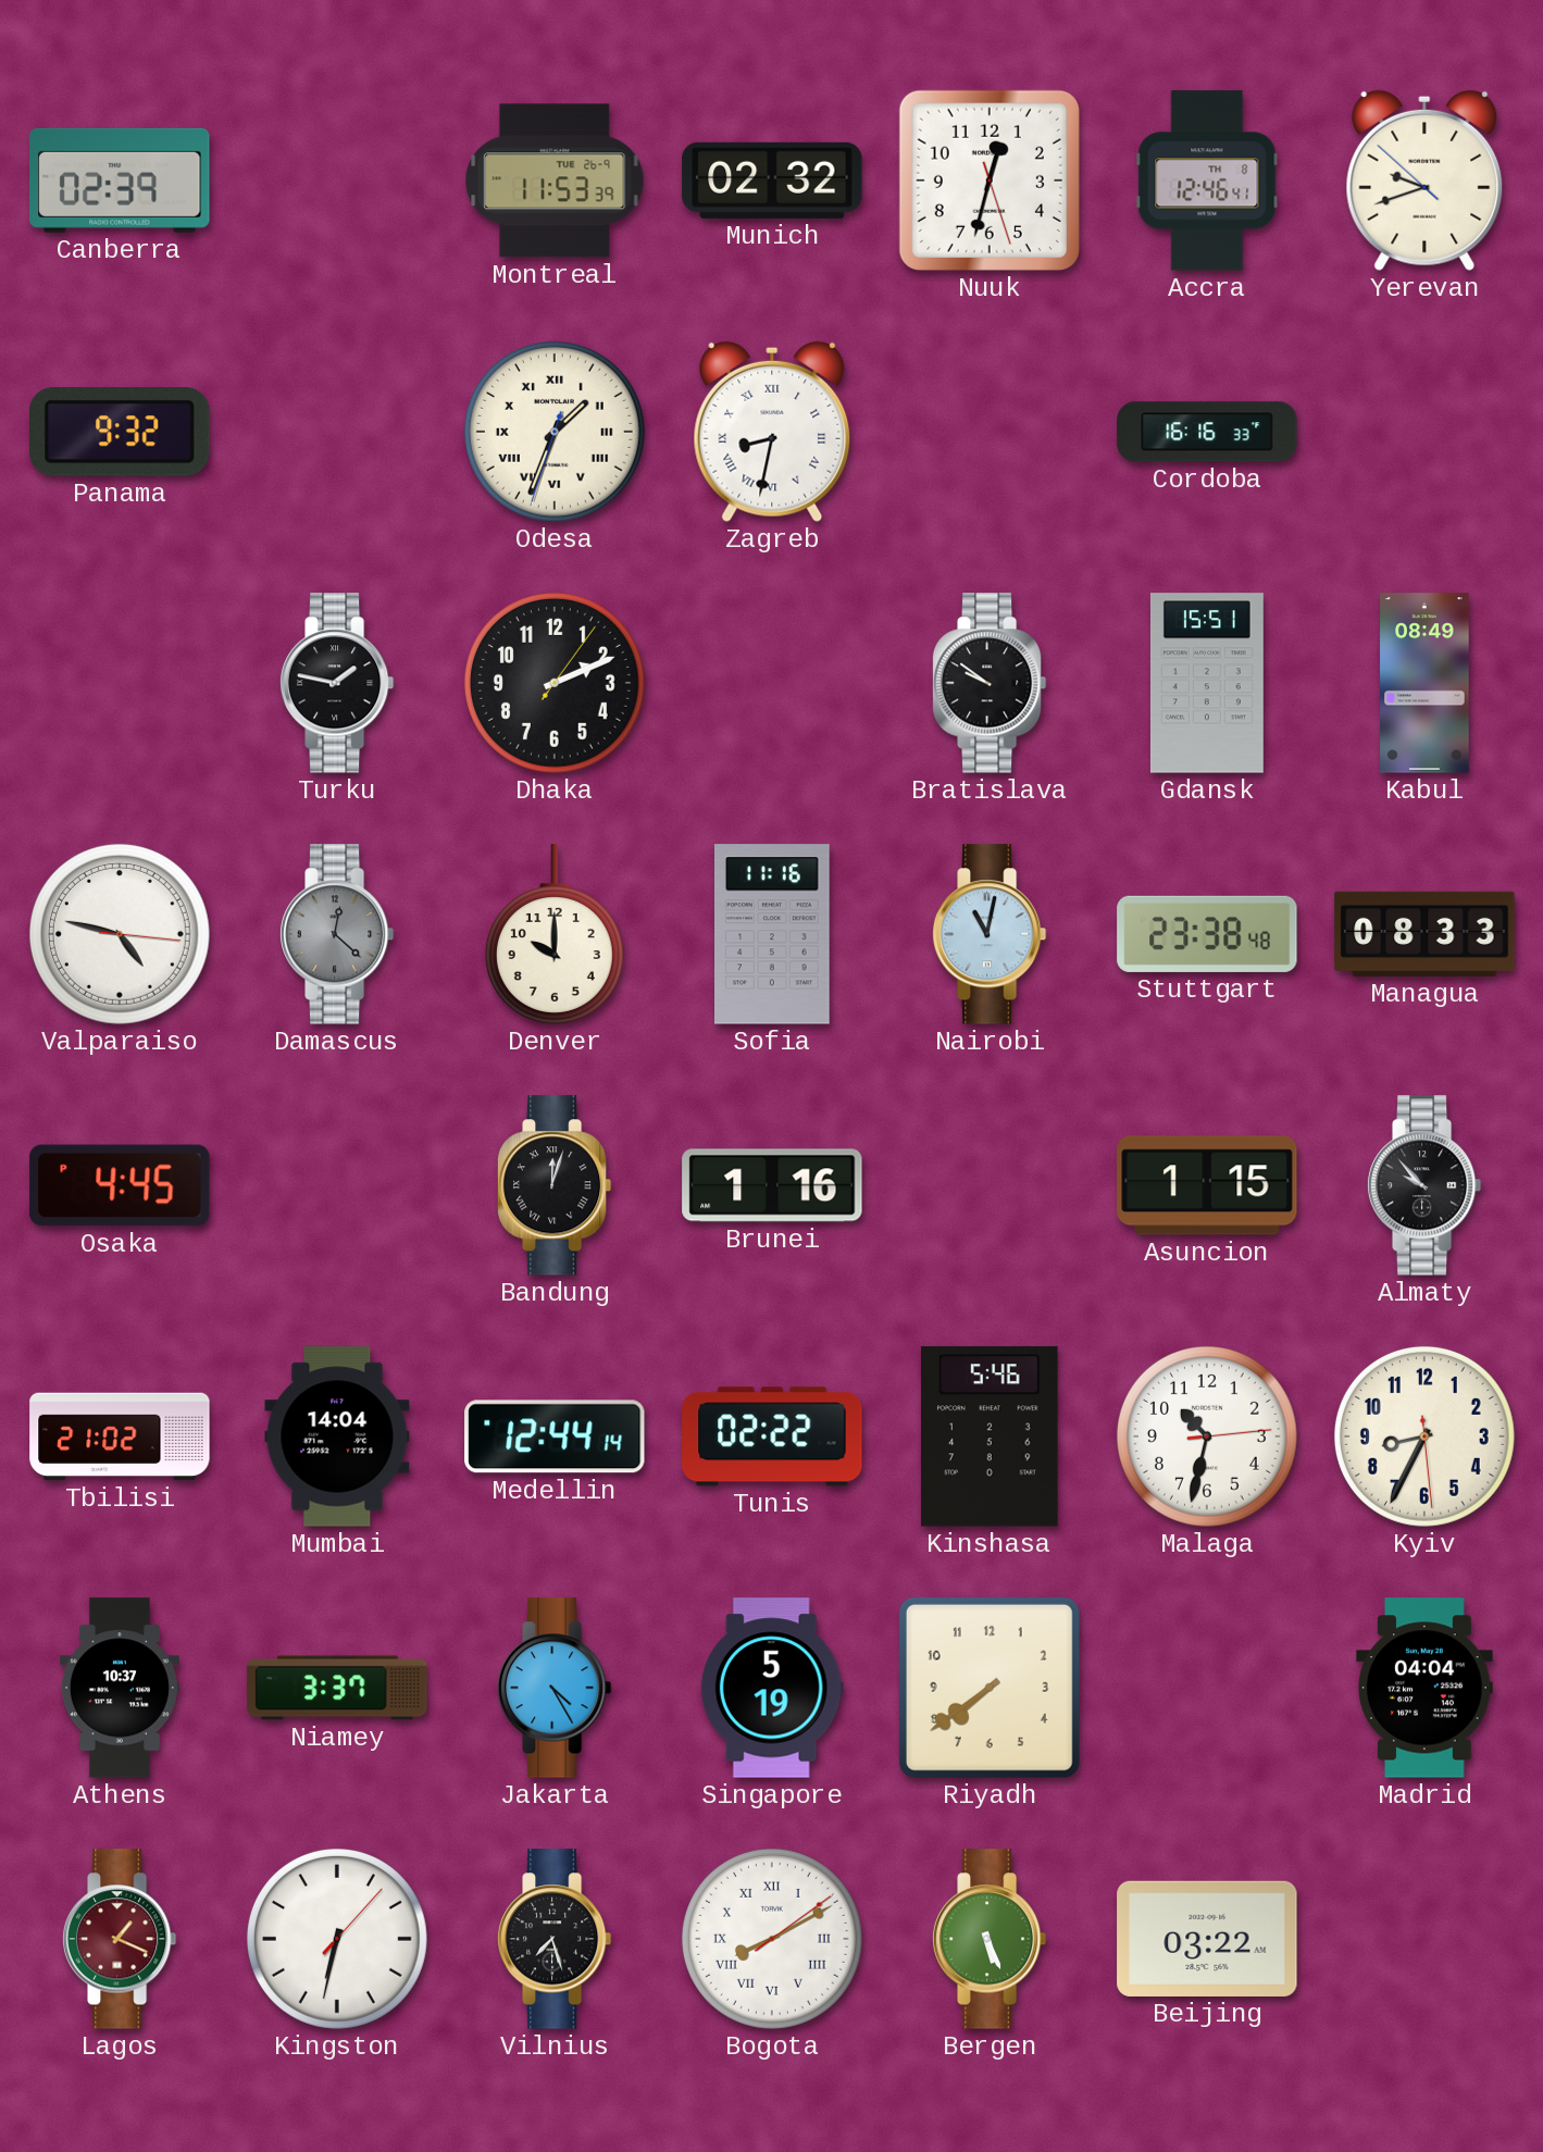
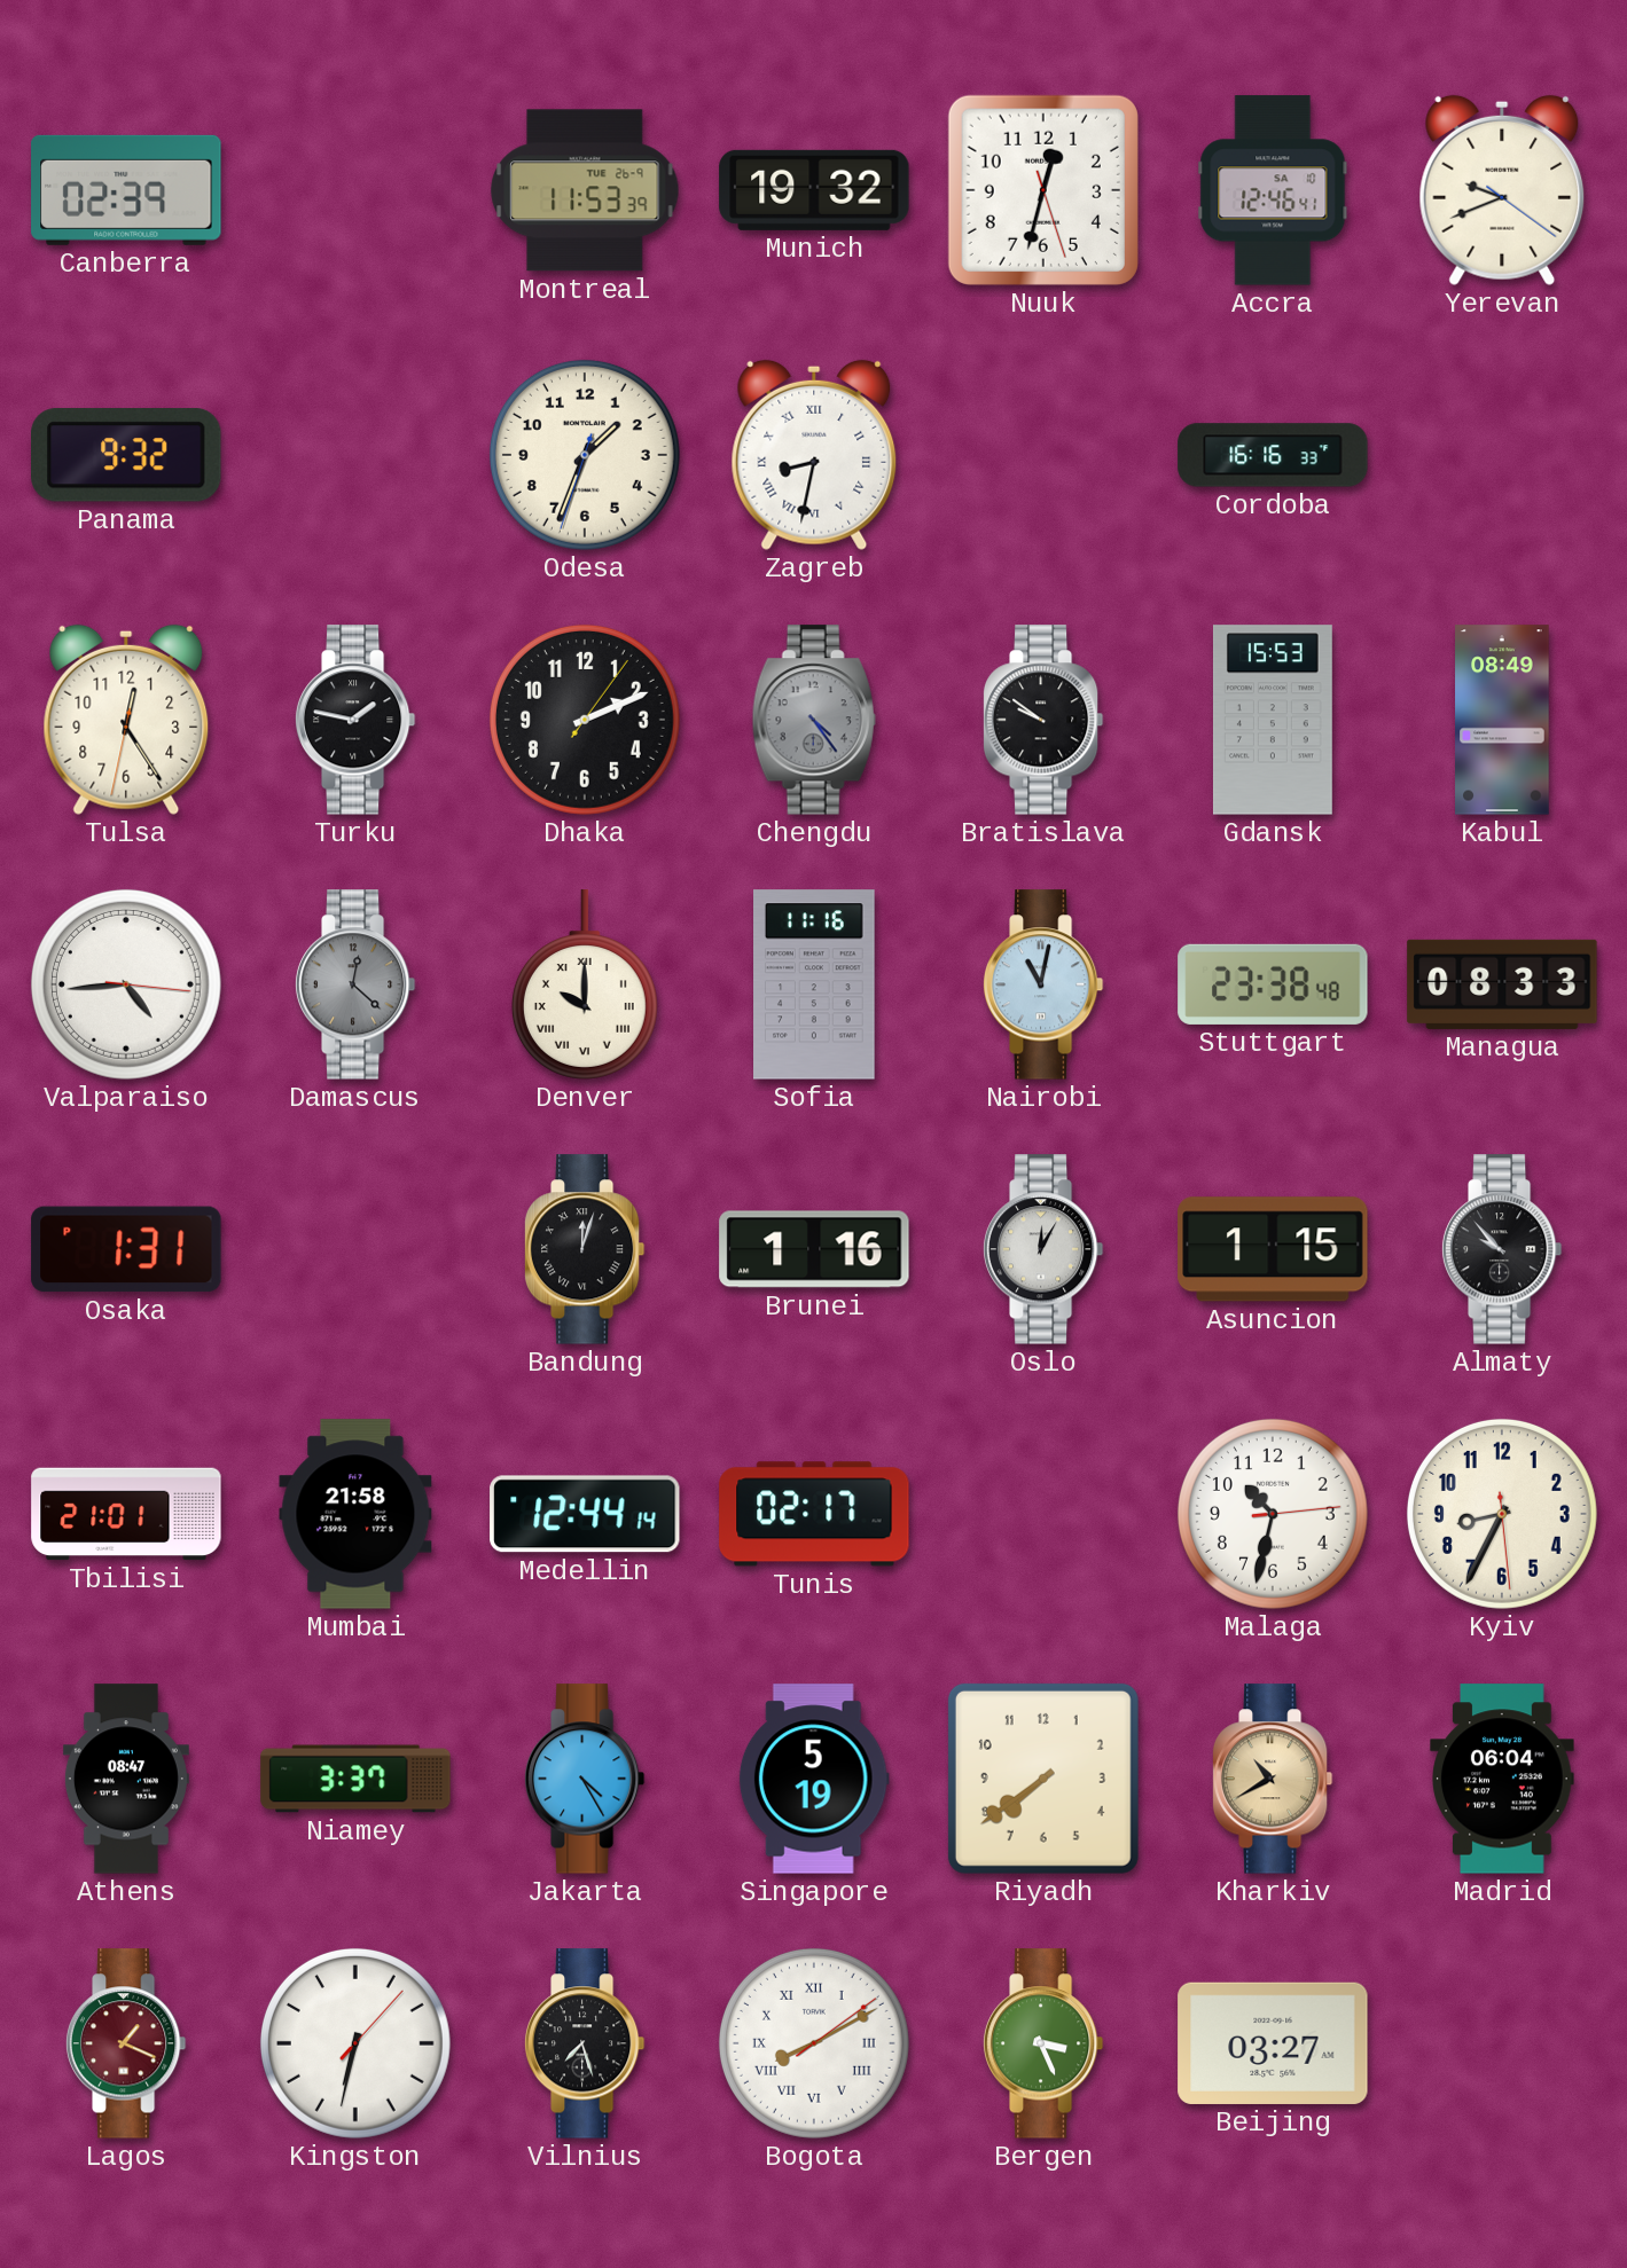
Munich: 02:32 -> 19:32
Accra date: TH 8 -> SA 10
Yerevan: 9:41:52 -> 9:41:21
Odesa numerals: Roman -> Arabic
Tulsa: none -> 12:24
Chengdu: none -> 4:24
Gdansk: 15:51 -> 15:53
Valparaiso: 4:47 -> 4:44
Denver numerals: Arabic -> Roman
Osaka: 4:45 -> 1:31
Oslo: none -> 12:05
Tbilisi: 21:02 -> 21:01
Mumbai: 14:04 -> 21:58
Tunis: 02:22 -> 02:17
Kinshasa: 5:46 -> none
Athens: 10:37 -> 08:47
Kharkiv: none -> 10:40
Madrid: 04:04 -> 06:04
Bergen: 5:26 -> 3:26
Beijing: 03:22 -> 03:27
